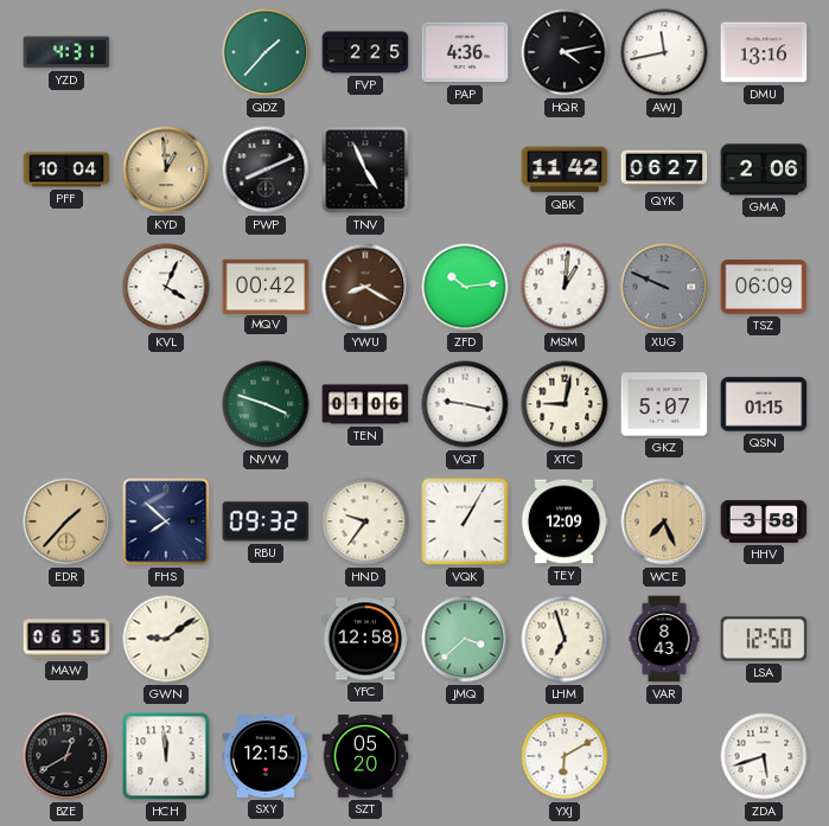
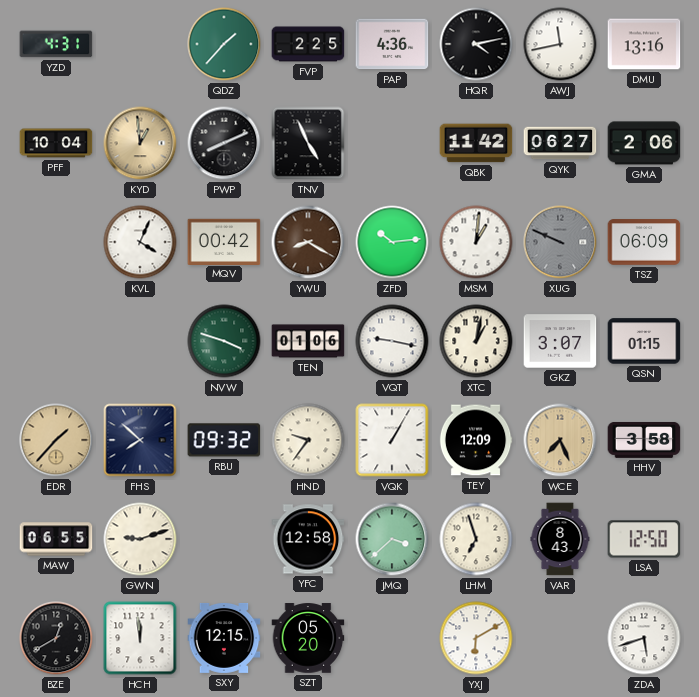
XTC: 9:02 -> 1:02
GKZ: 5:07 -> 3:07
GWN: 9:09 -> 9:12
